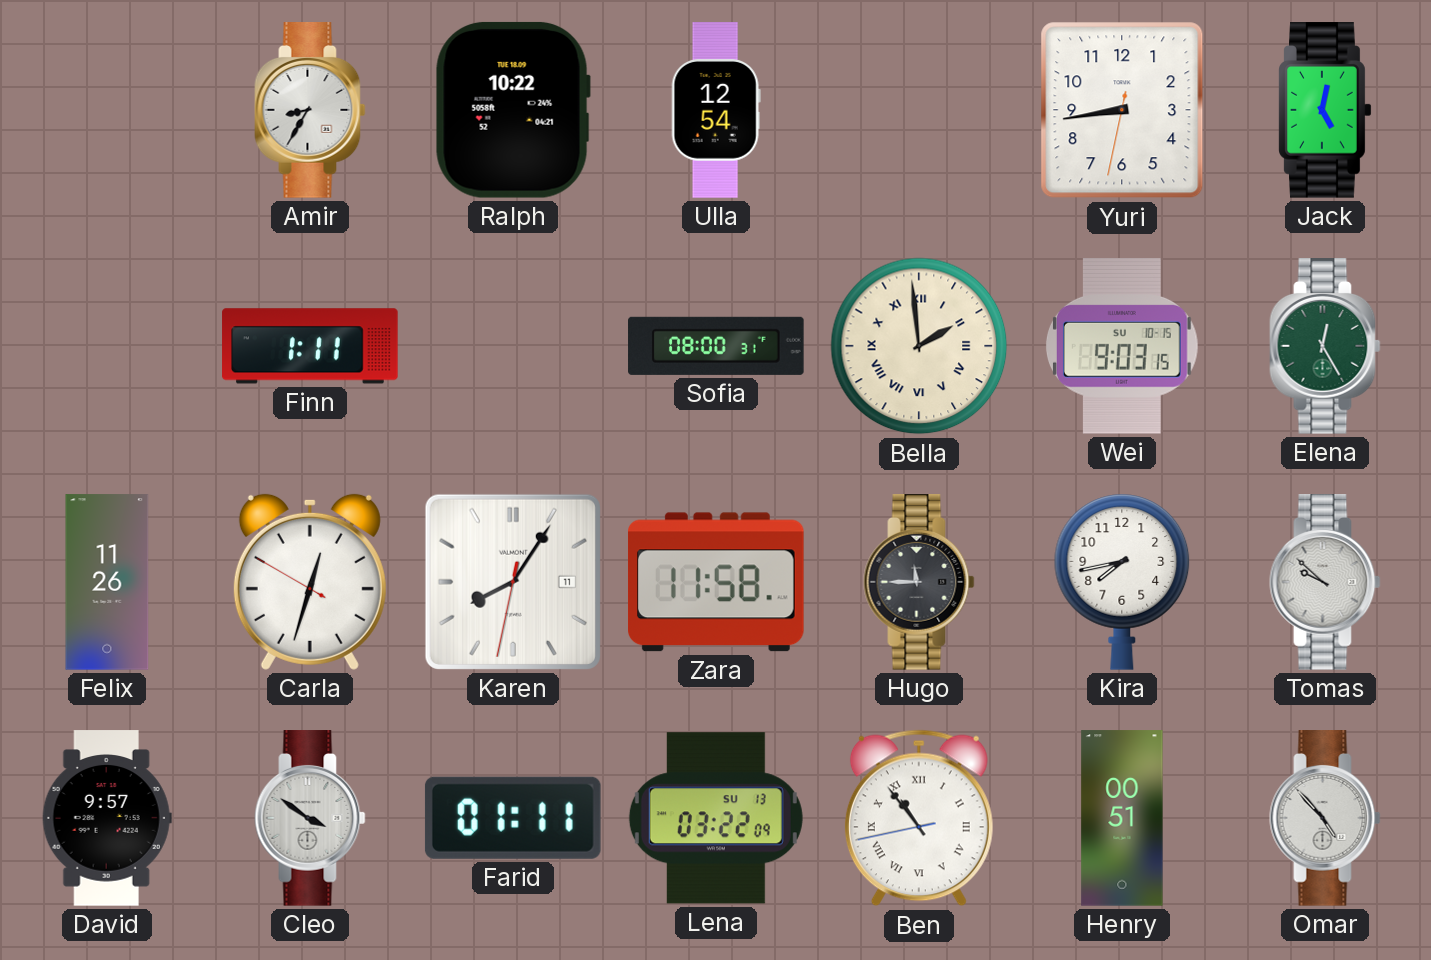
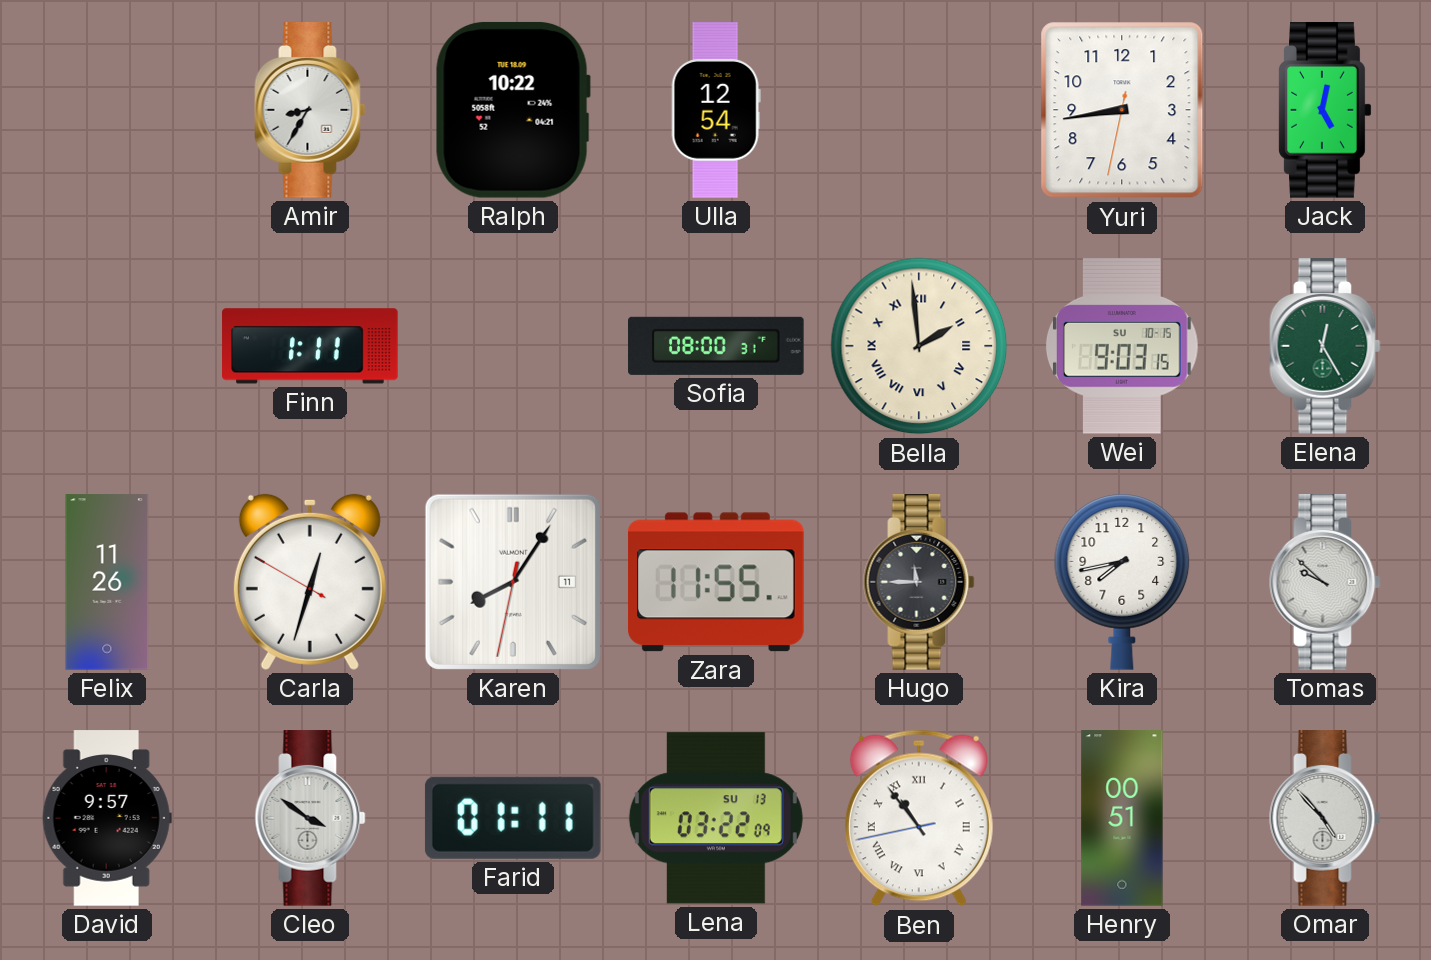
Zara: 11:58 -> 11:55
